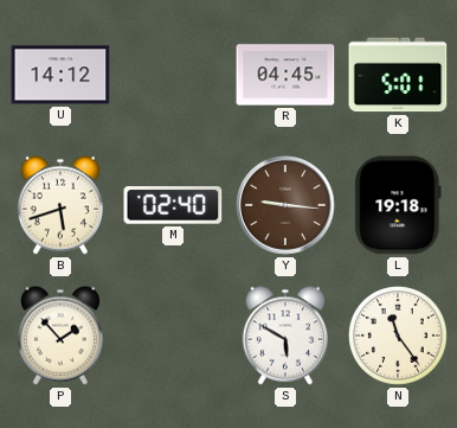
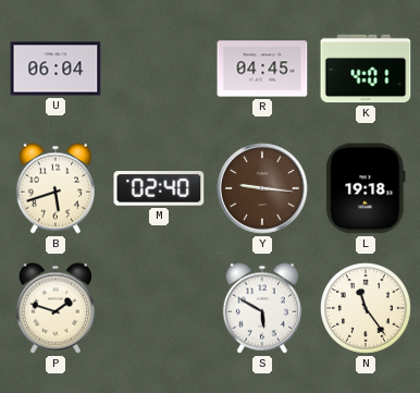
U: 14:12 -> 06:04
K: 5:01 -> 4:01
P: 1:53 -> 1:48
